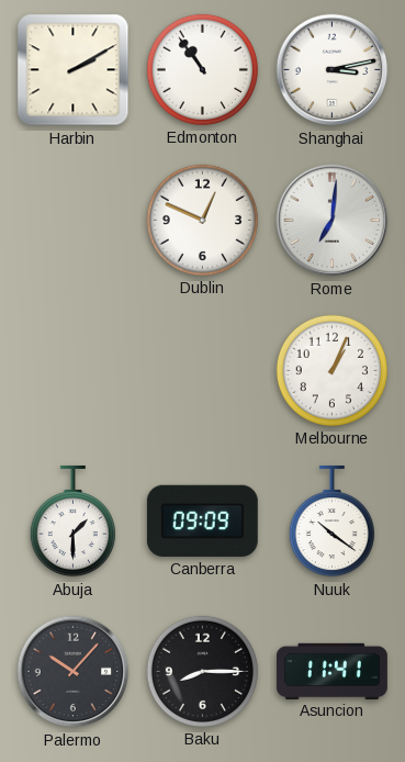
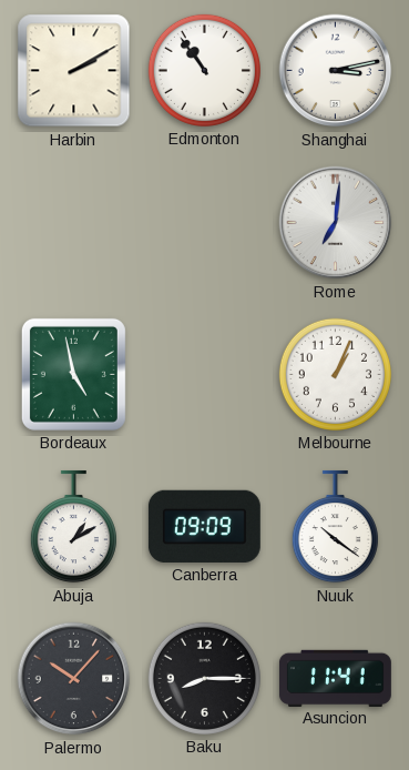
Dublin: 12:49 -> none
Bordeaux: none -> 4:58
Abuja: 1:30 -> 1:10
